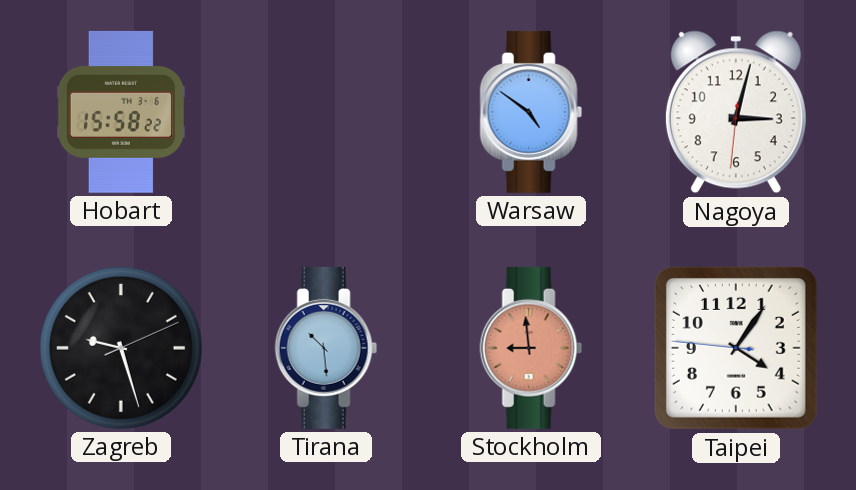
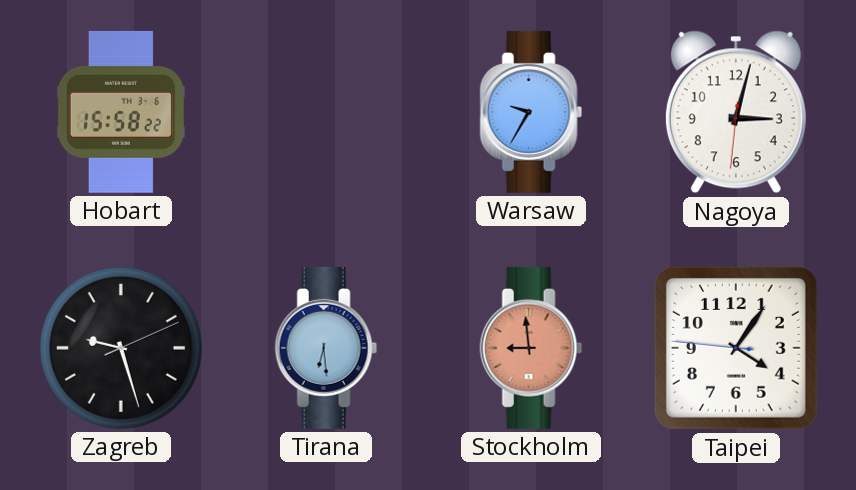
Warsaw: 4:51 -> 9:35
Tirana: 10:29 -> 6:29
